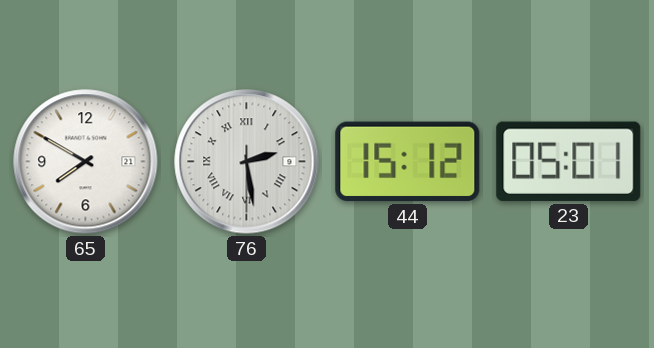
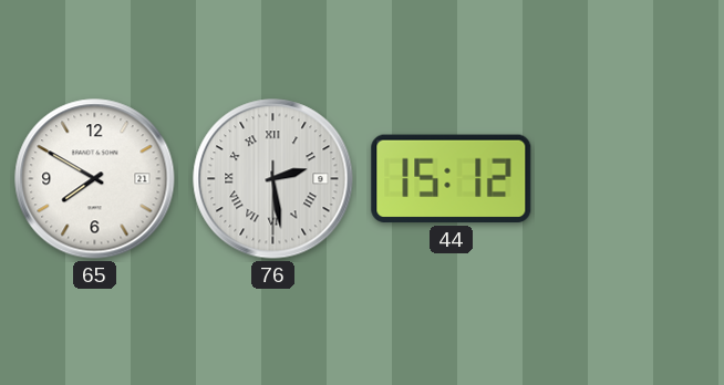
23: 05:01 -> none
